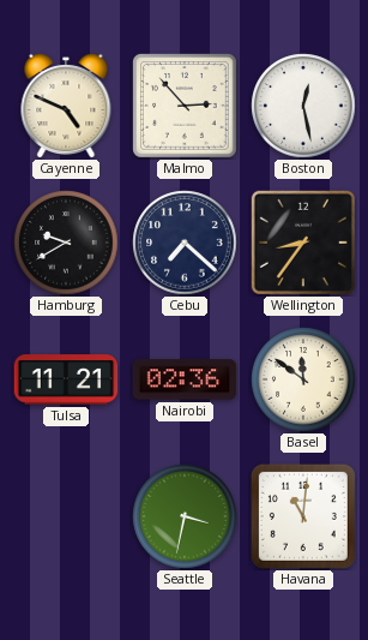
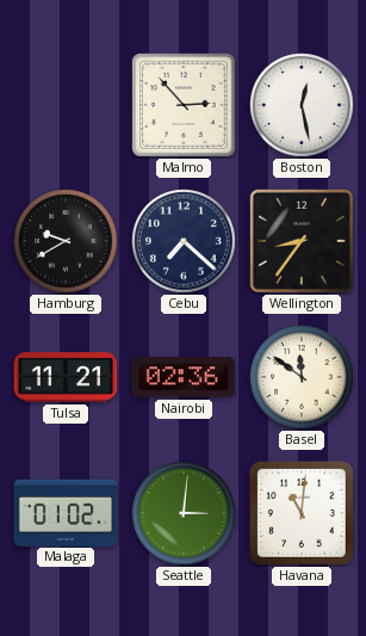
Cayenne: 4:49 -> none
Malaga: none -> 01:02
Seattle: 3:32 -> 3:01
